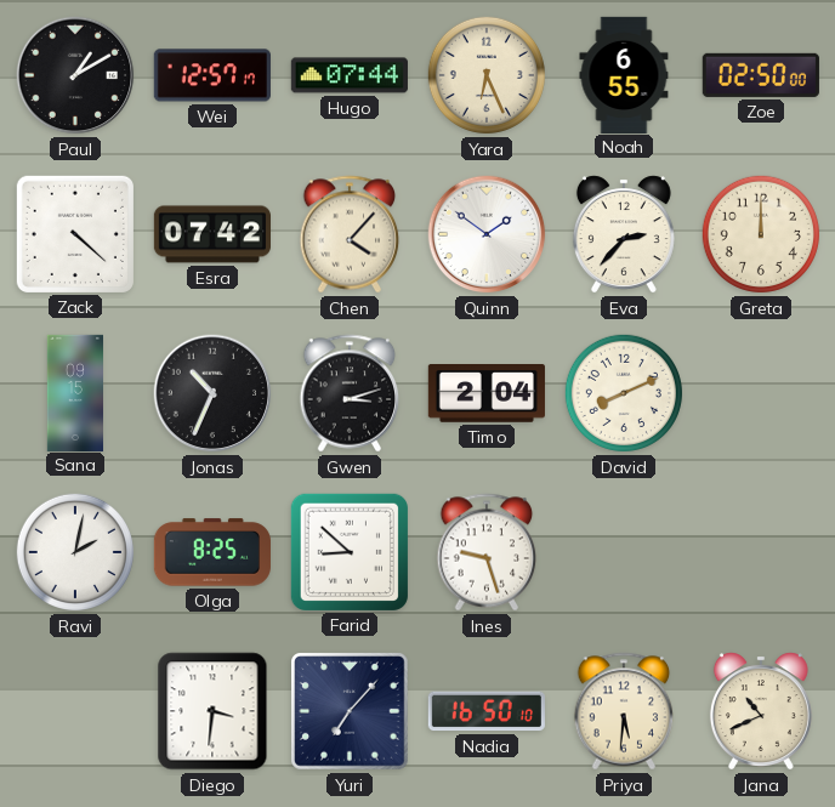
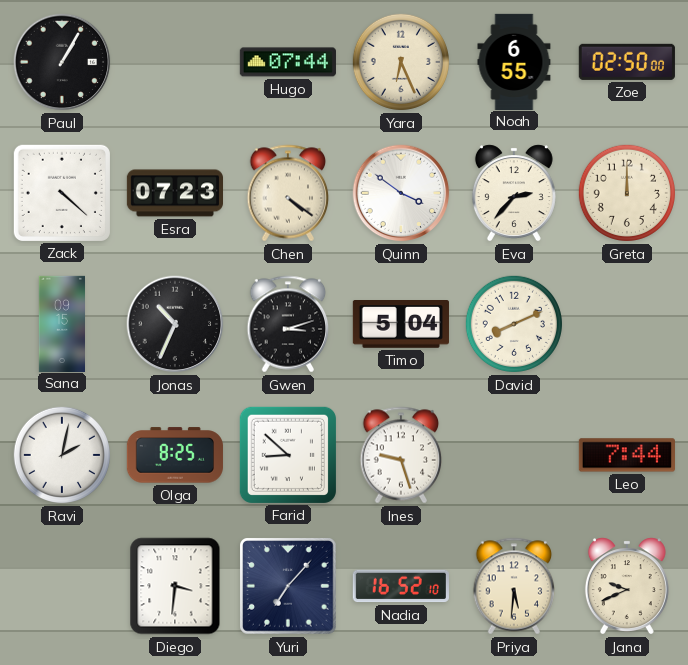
Paul: 1:10 -> 1:05
Wei: 12:57 -> none
Esra: 07:42 -> 07:23
Chen: 4:07 -> 4:21
Quinn: 1:51 -> 3:51
Timo: 2:04 -> 5:04
Leo: none -> 7:44
Nadia: 16:50 -> 16:52
Jana: 10:41 -> 9:41
